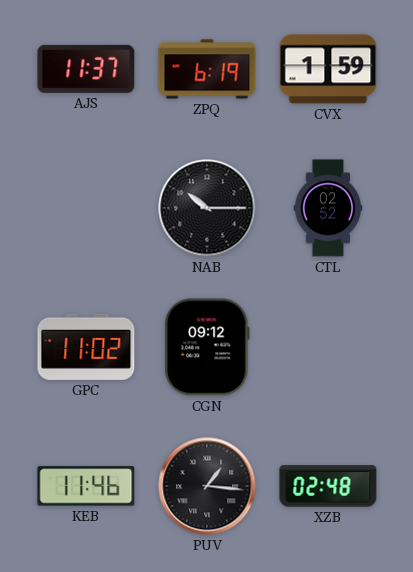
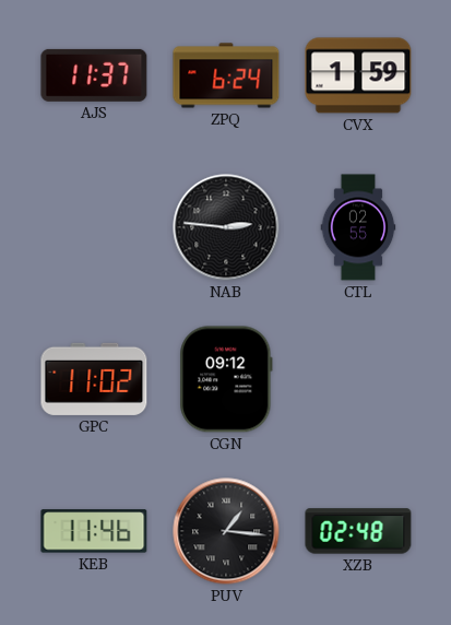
ZPQ: 6:19 -> 6:24
NAB: 10:15 -> 2:46
CTL: 02:52 -> 02:55
